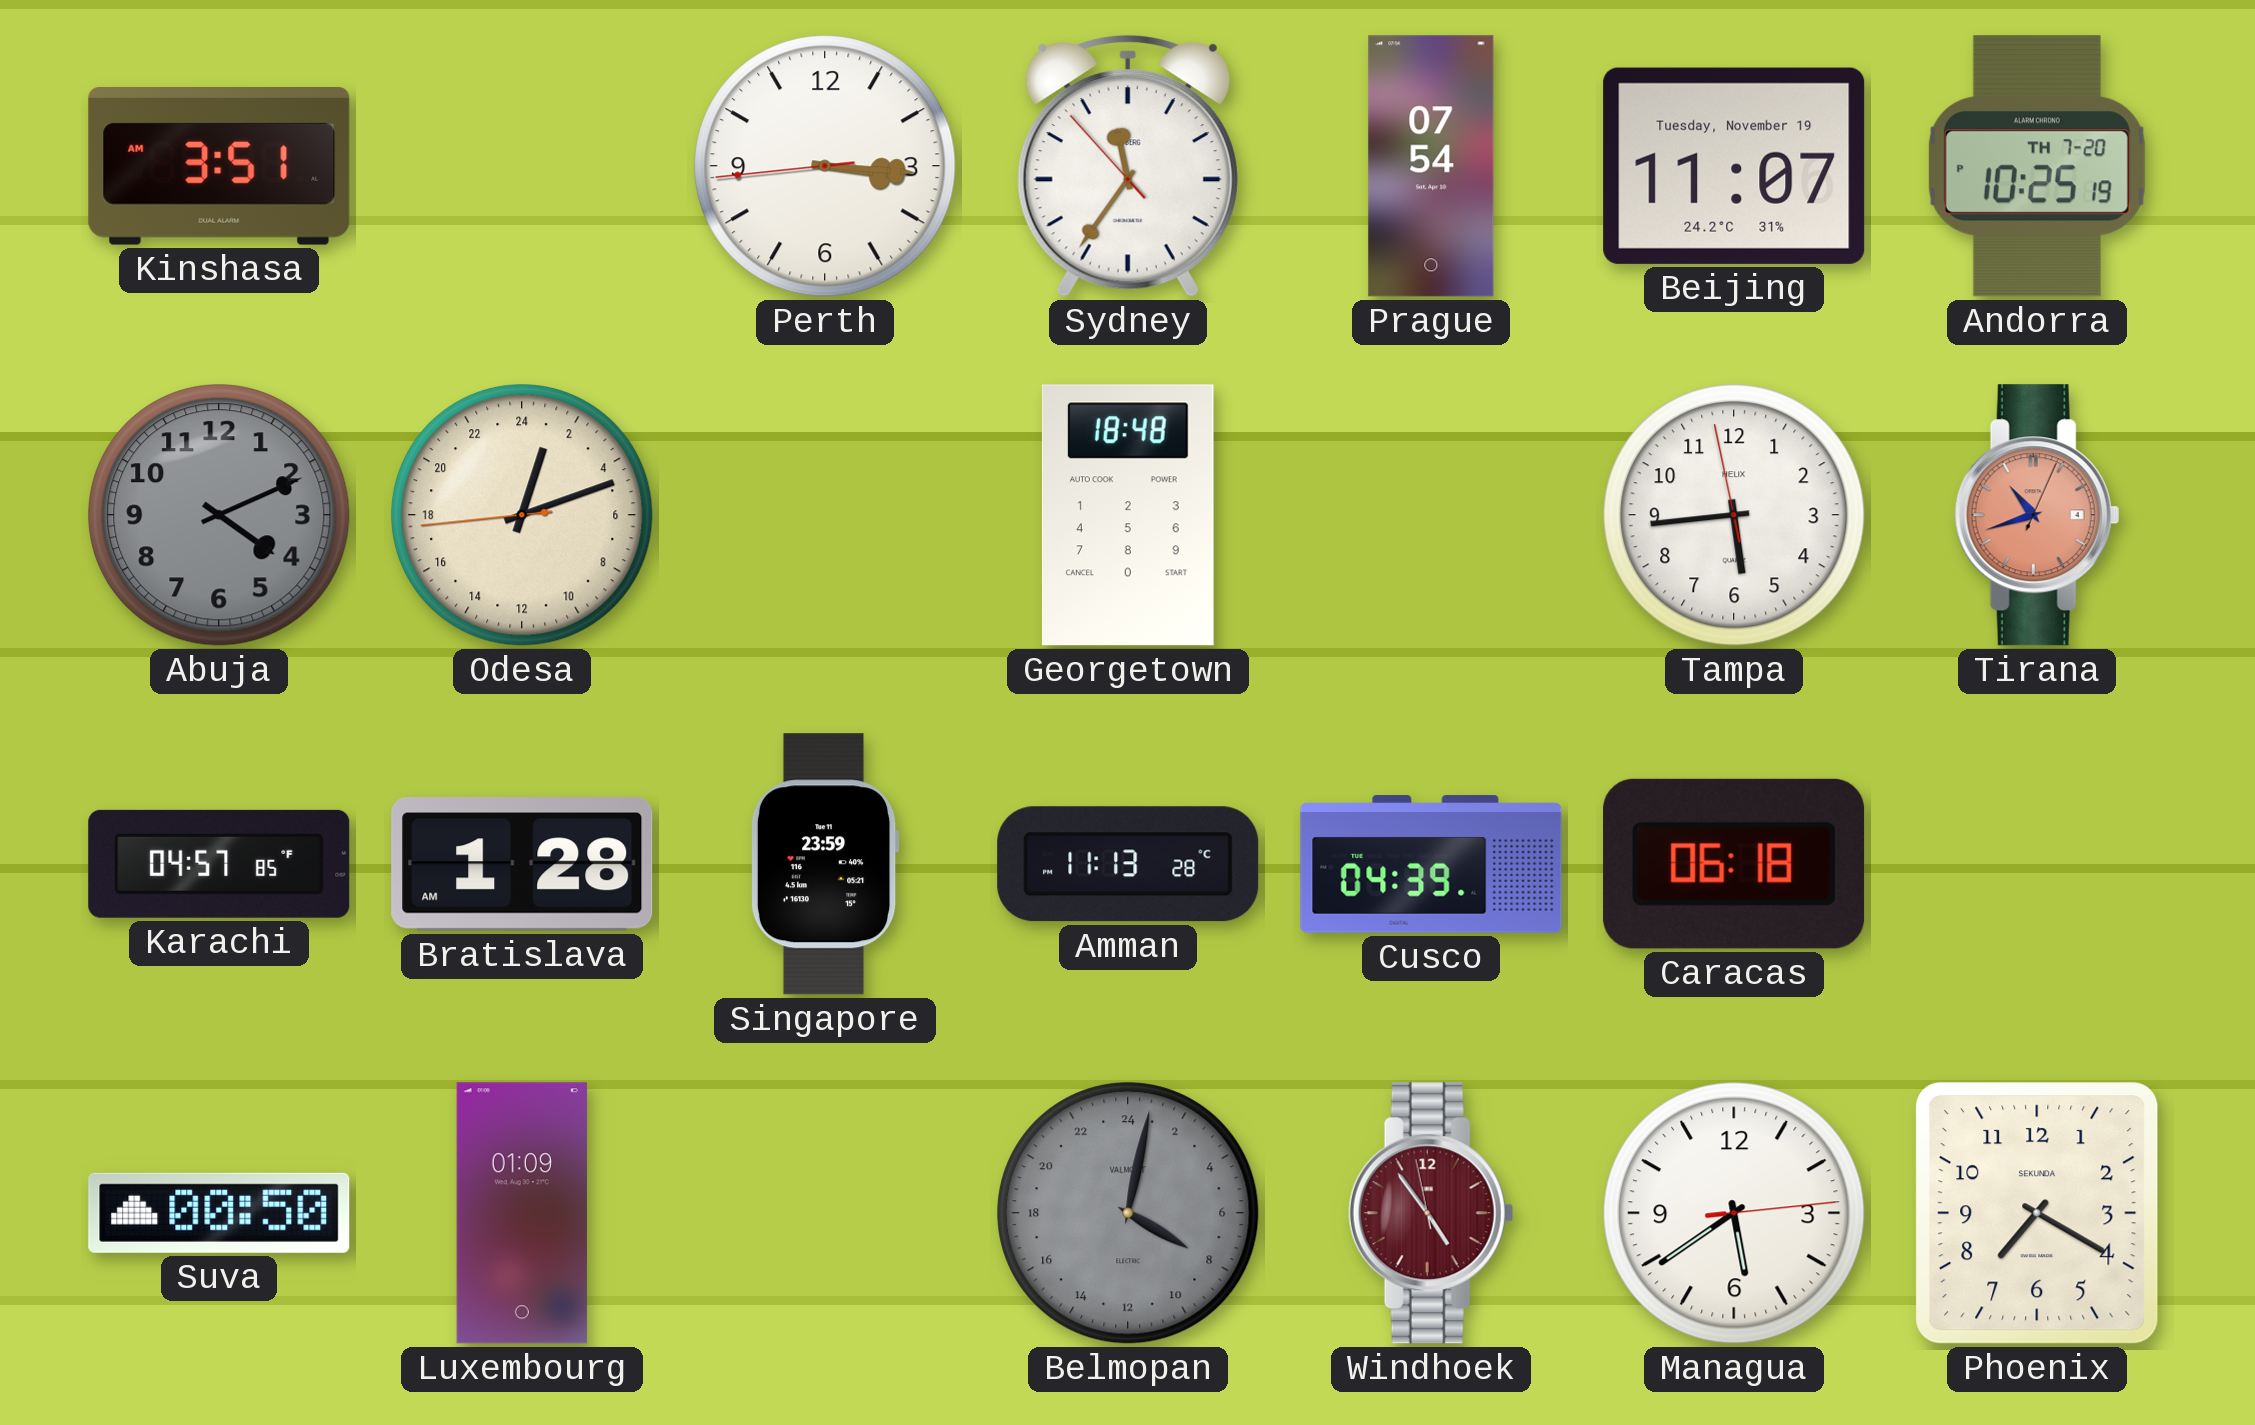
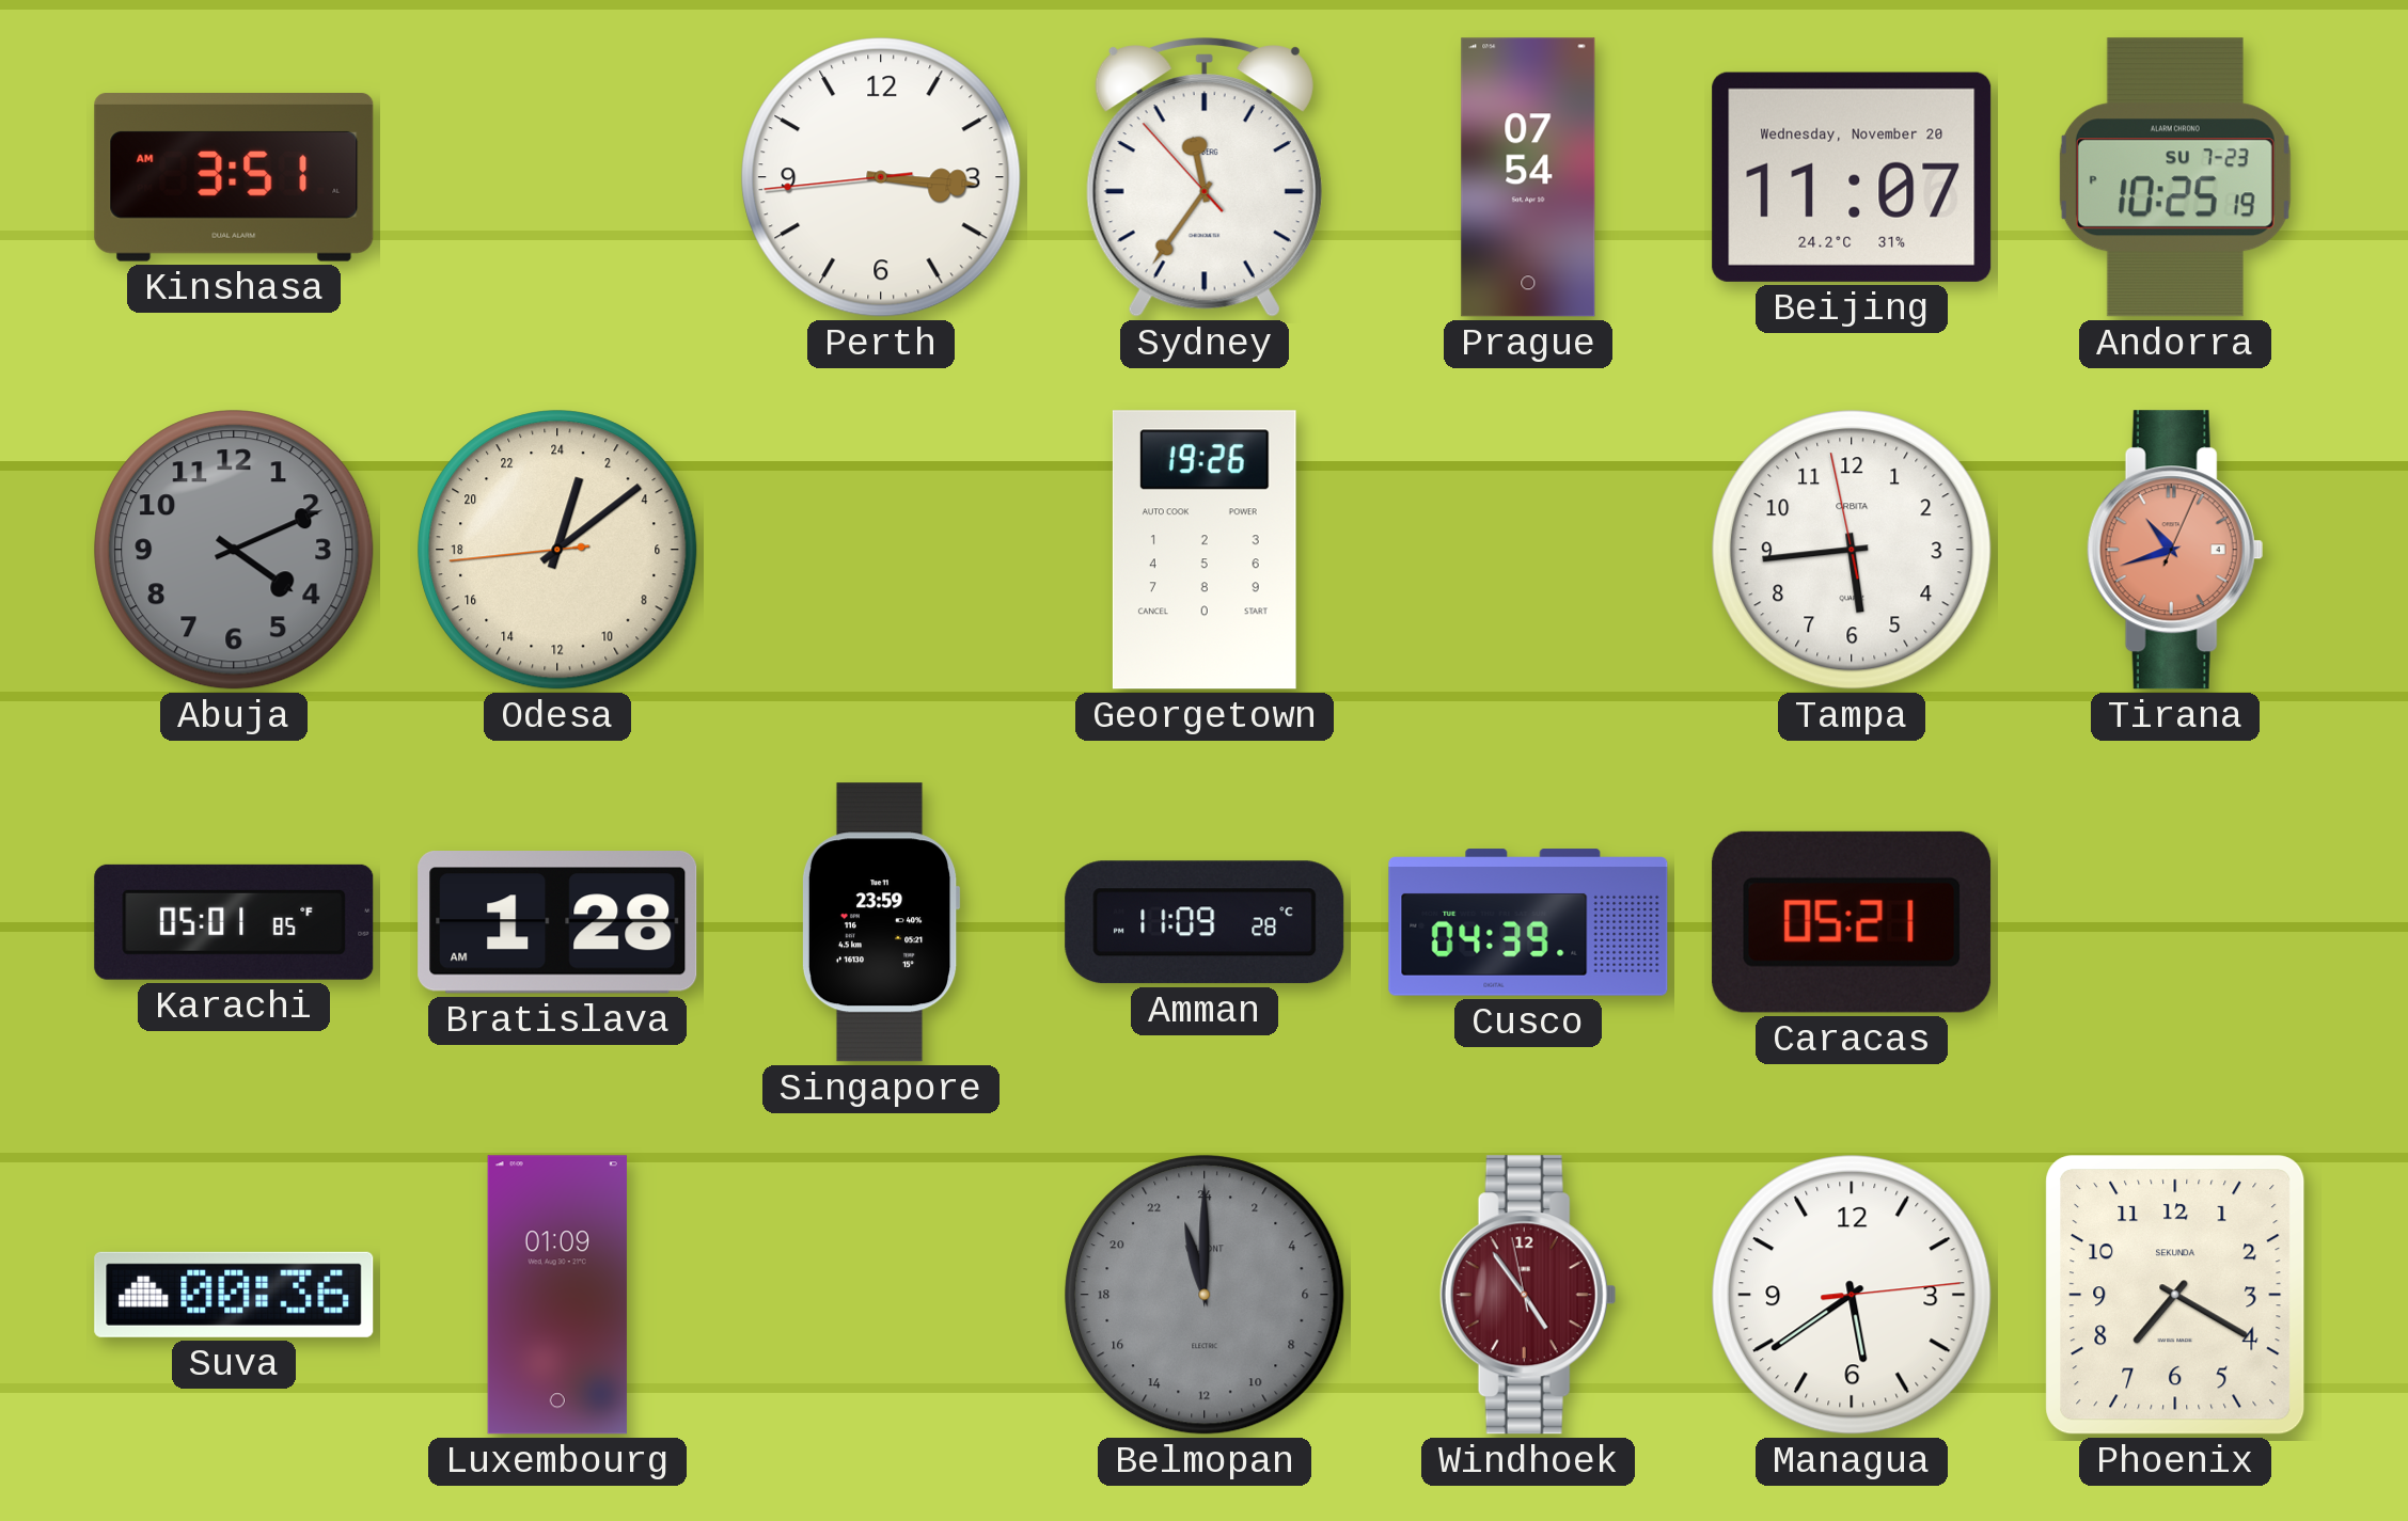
Beijing date: Tuesday, November 19 -> Wednesday, November 20
Andorra date: TH 7-20 -> SU 7-23
Odesa: 1:11 -> 1:08
Georgetown: 18:48 -> 19:26
Tampa brand: HELIX -> ORBITA
Karachi: 04:57 -> 05:01
Amman: 11:13 -> 11:09
Caracas: 06:18 -> 05:21
Suva: 00:50 -> 00:36
Belmopan: 8:02 -> 23:00
